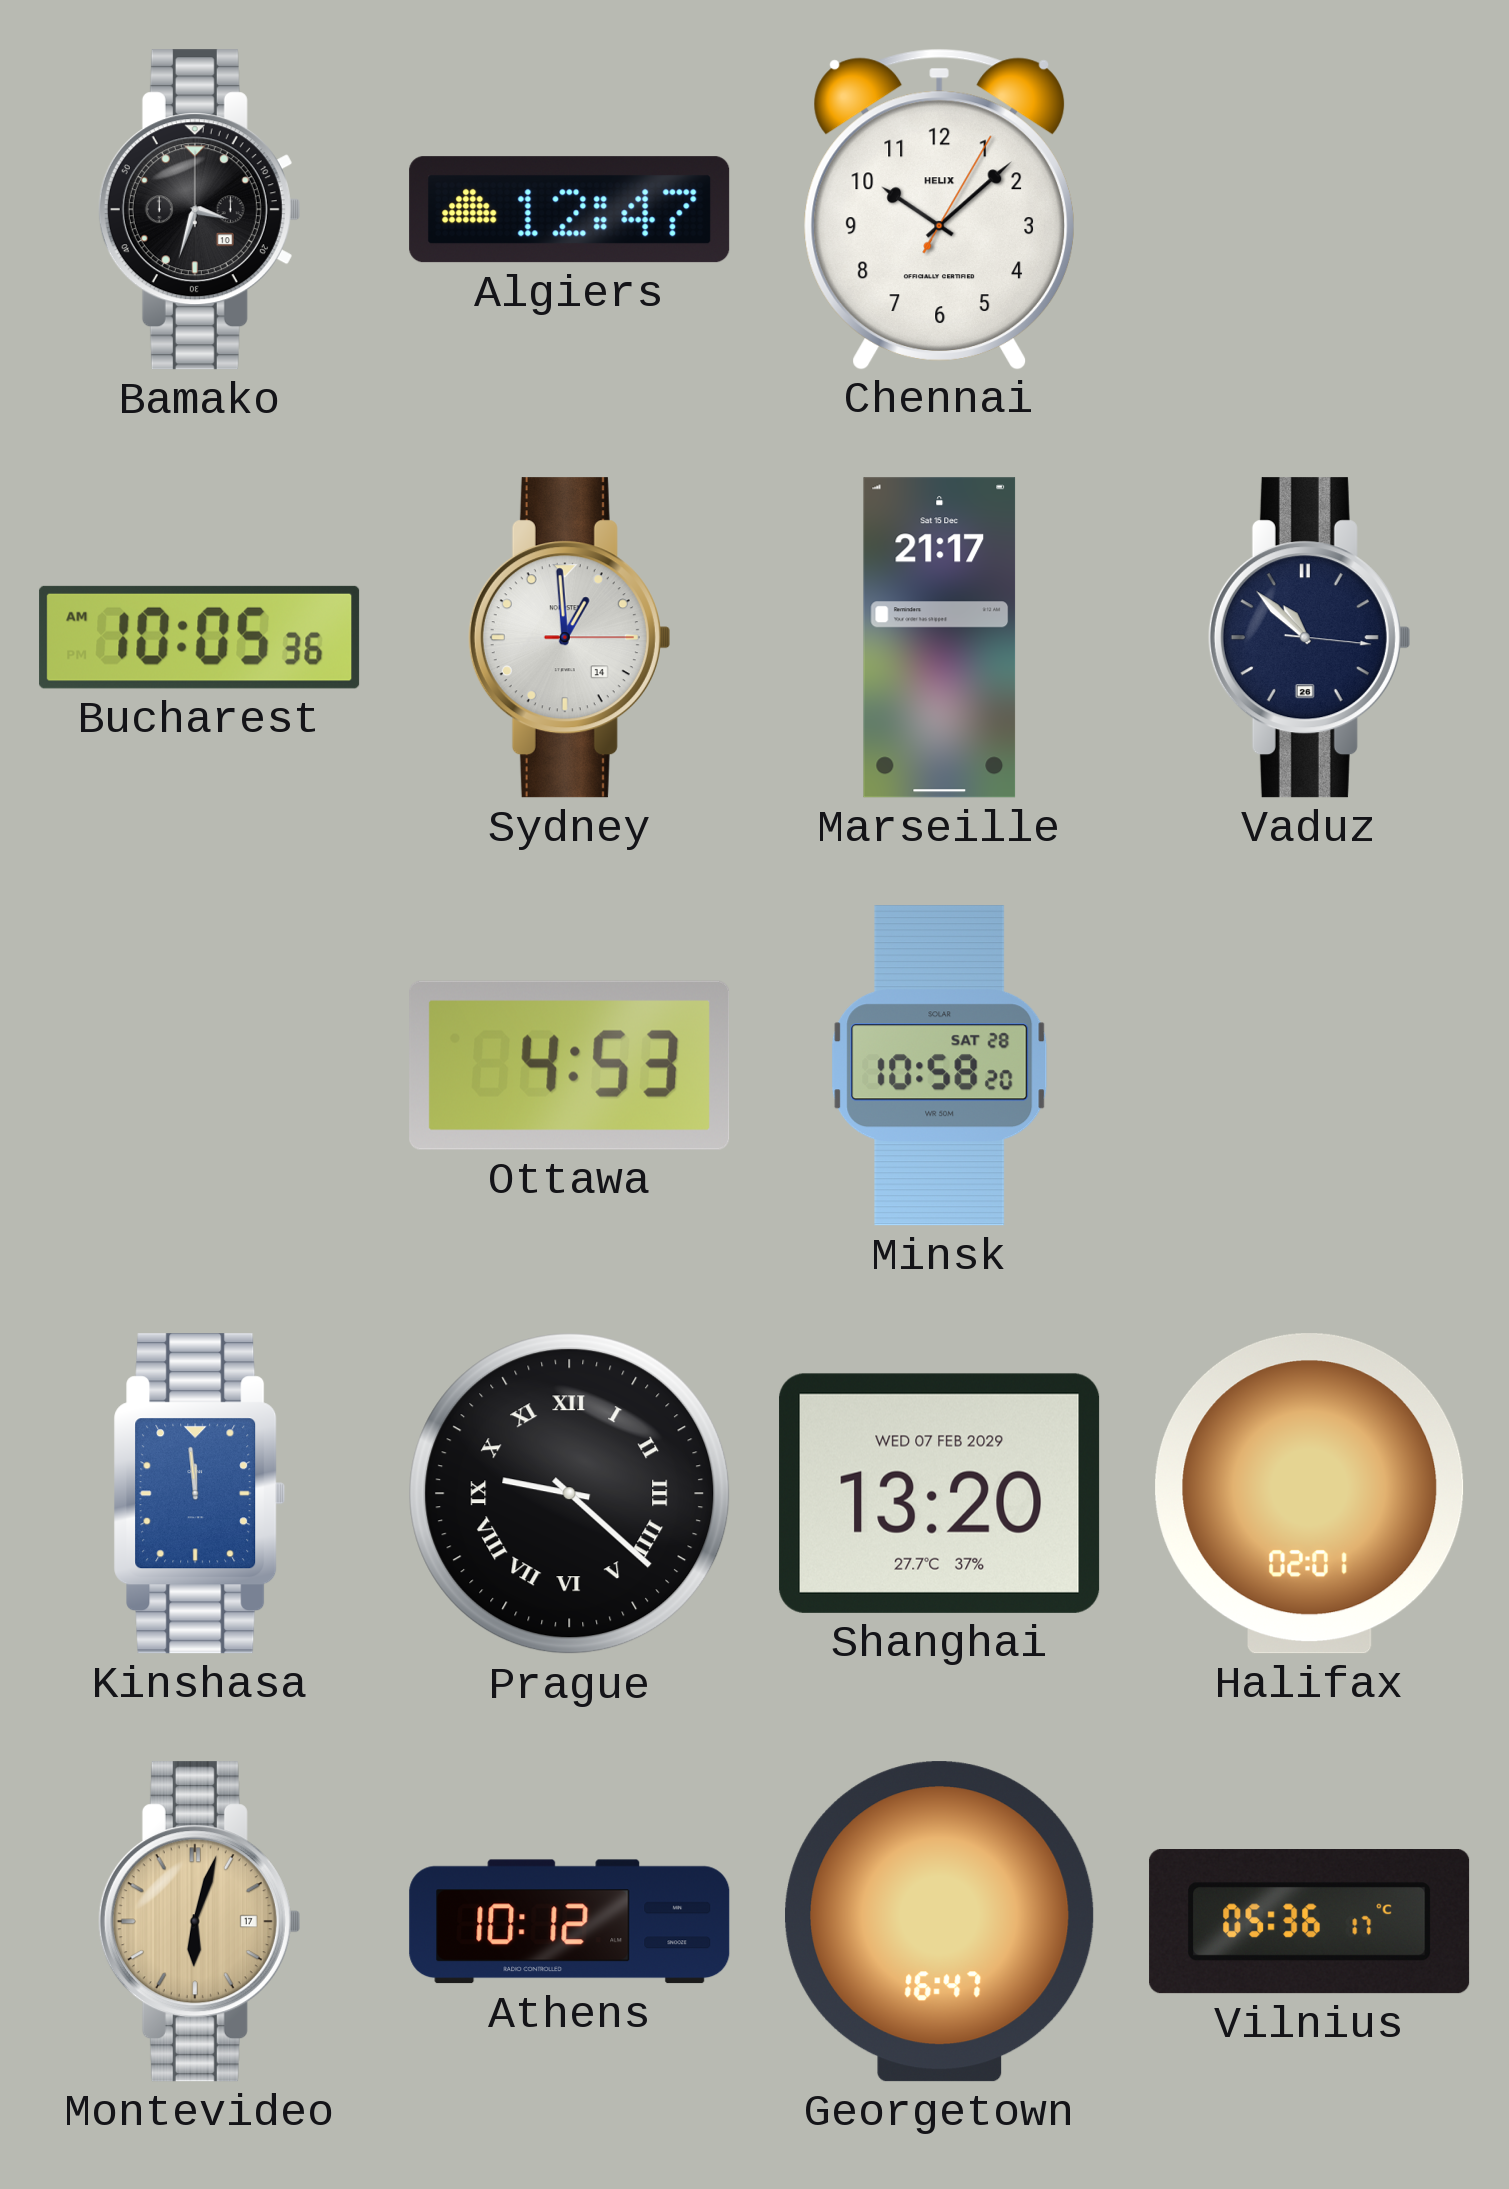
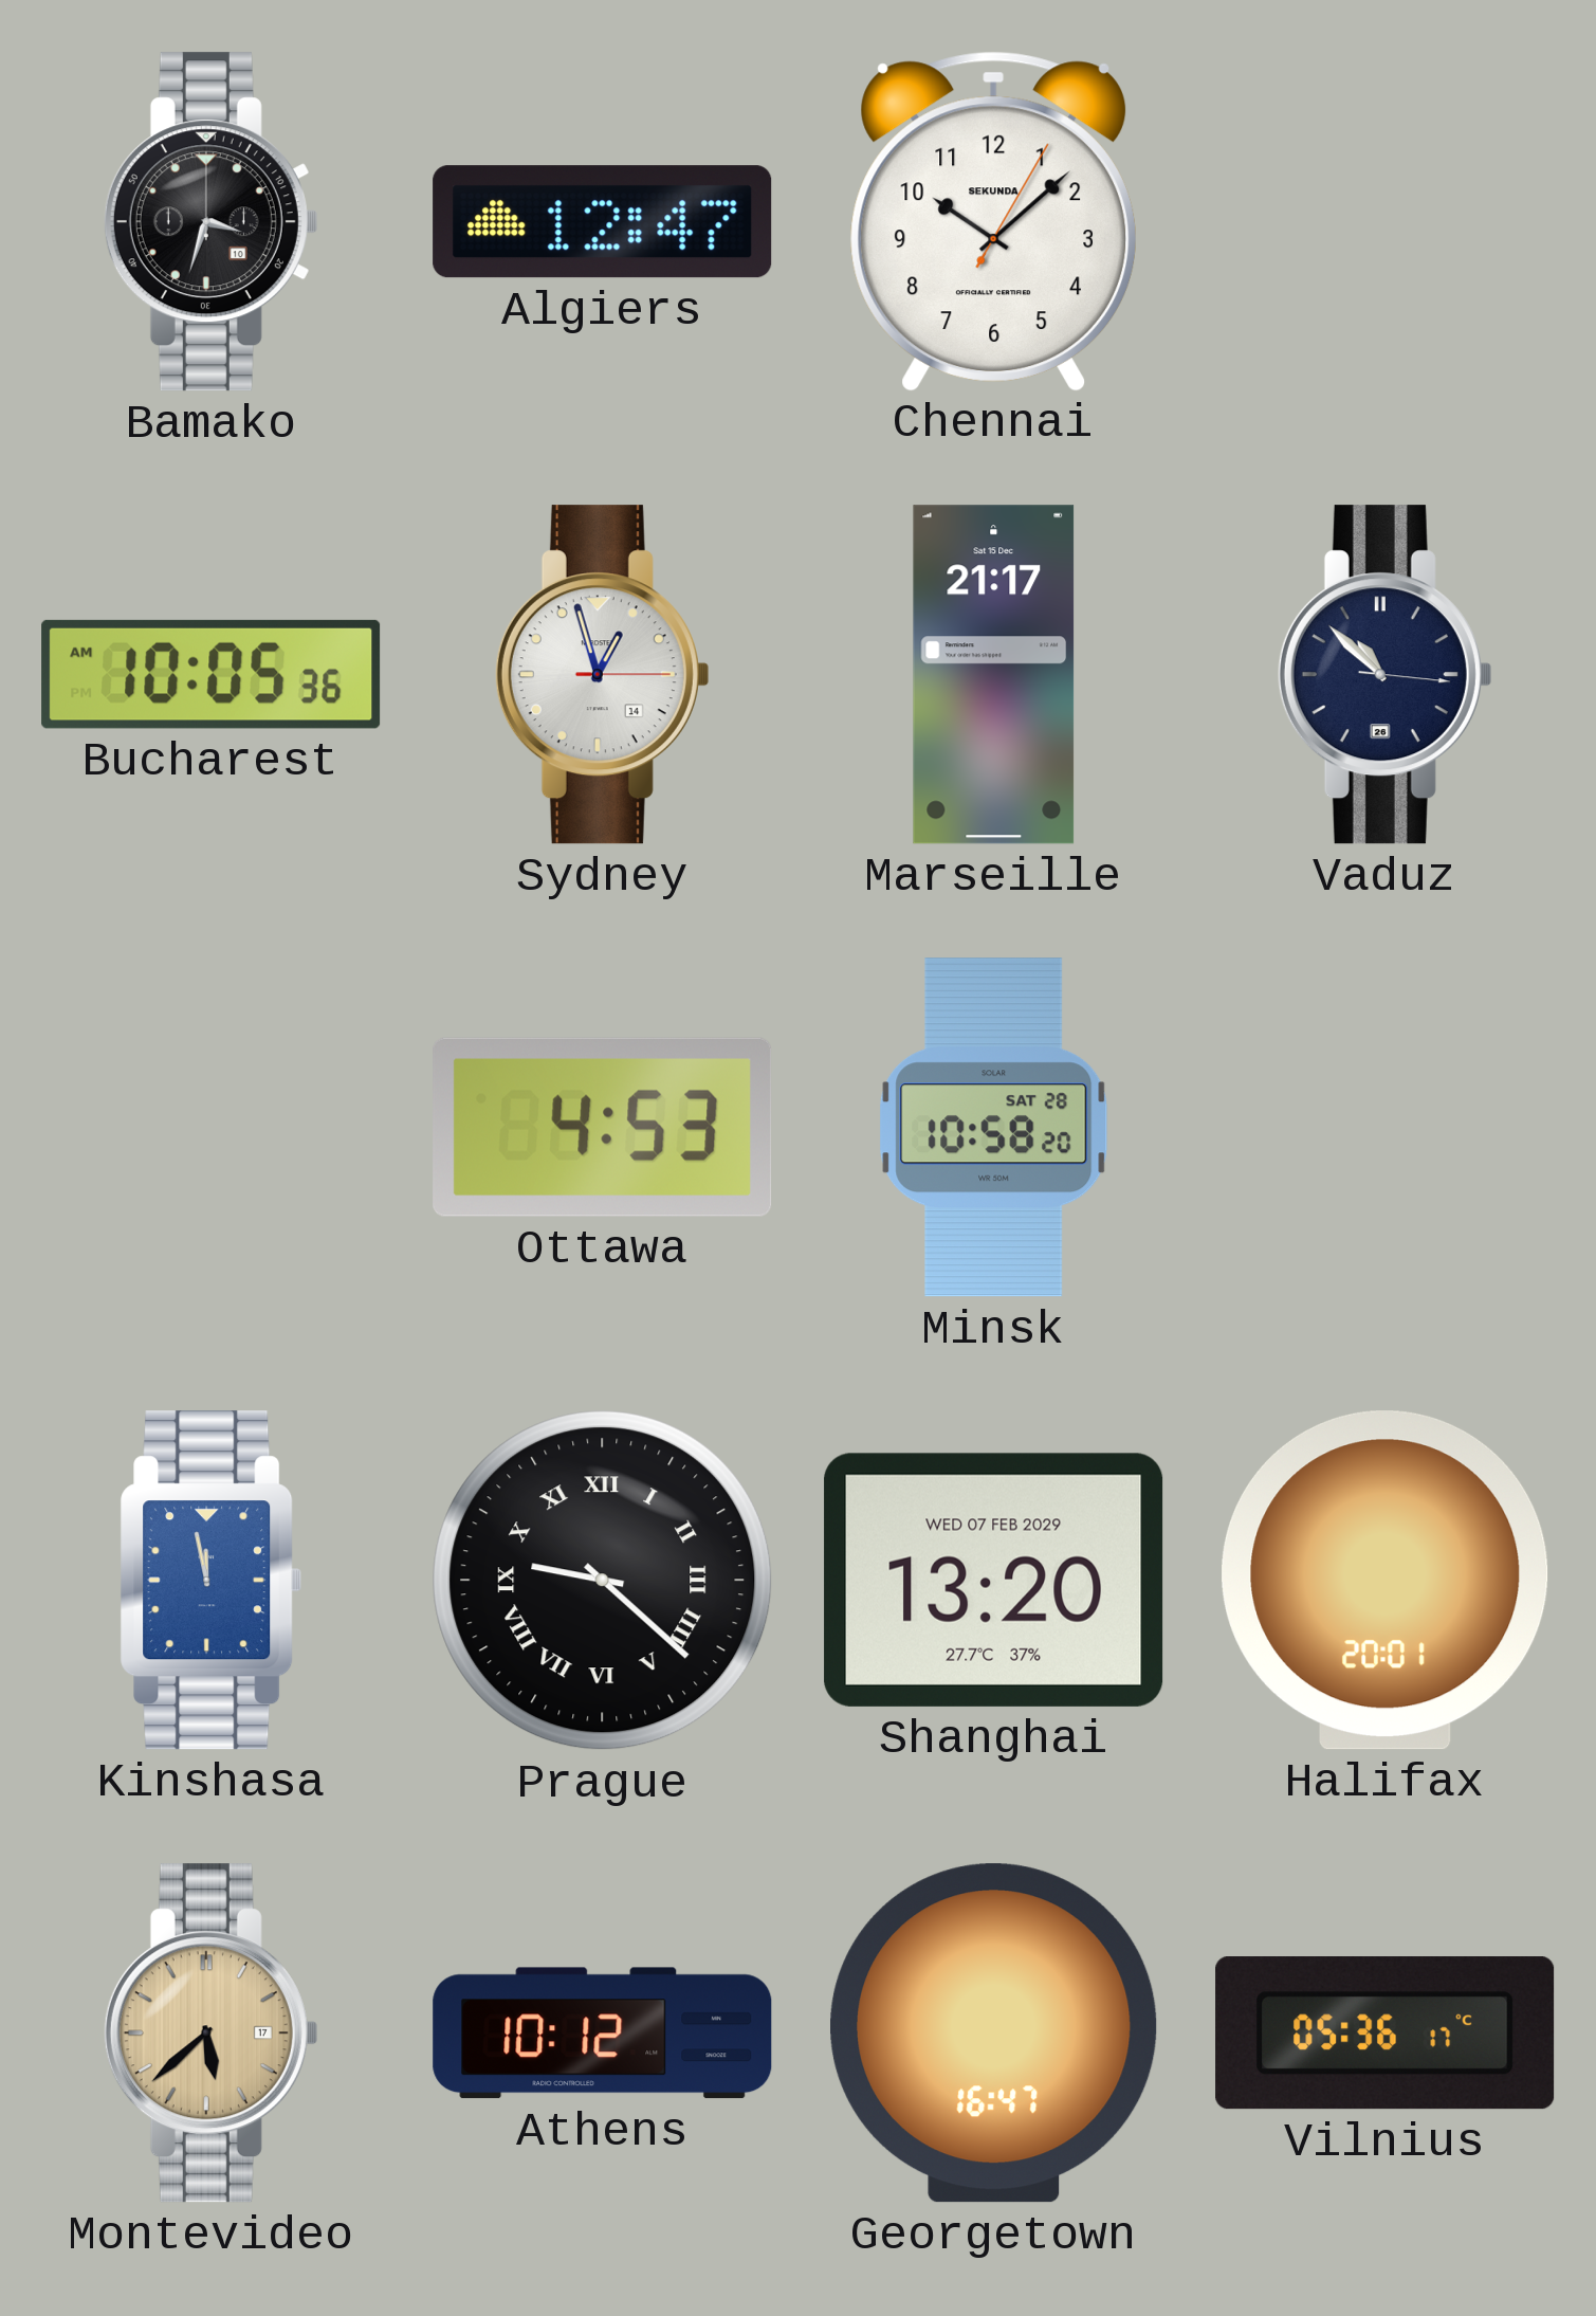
Chennai brand: HELIX -> SEKUNDA
Sydney: 12:59 -> 12:57
Kinshasa: 11:59 -> 11:58
Halifax: 02:01 -> 20:01
Montevideo: 6:03 -> 5:38
